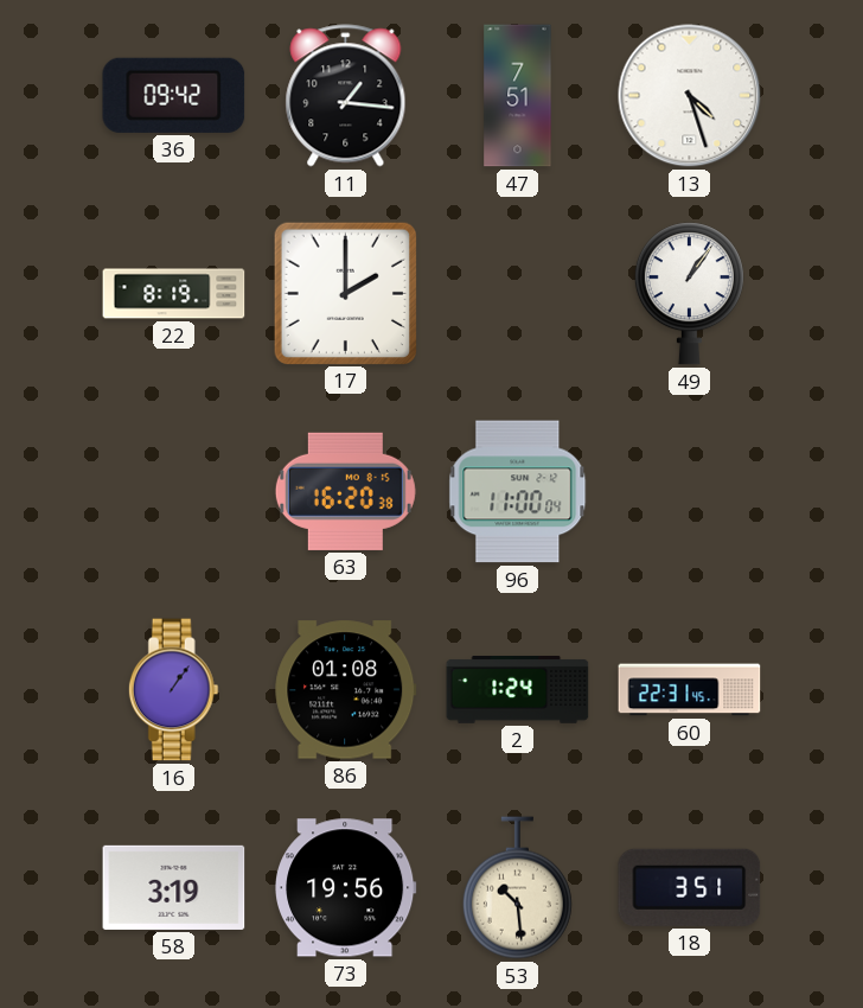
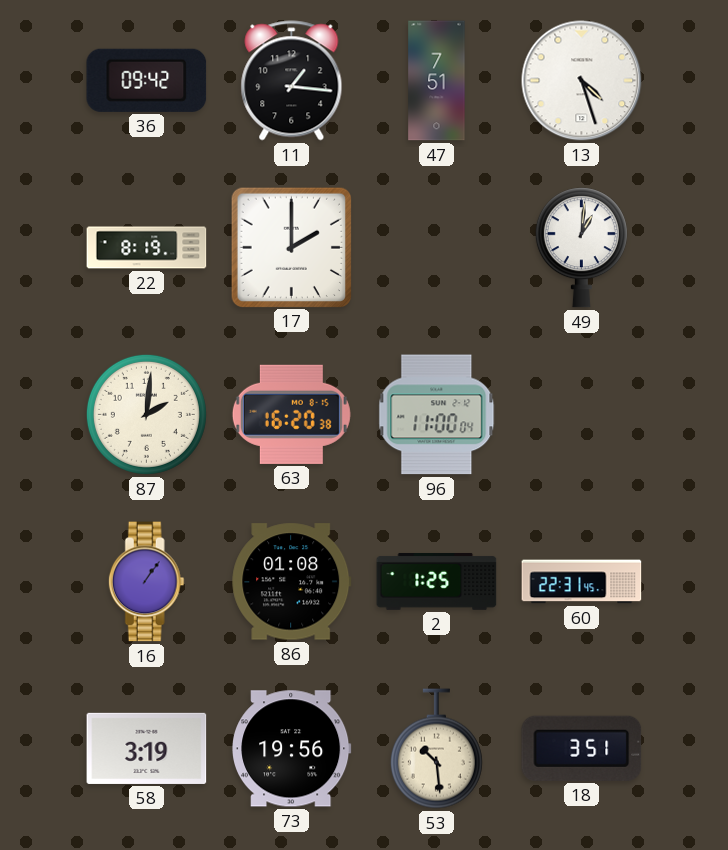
49: 1:06 -> 1:01
87: none -> 2:01
2: 1:24 -> 1:25
